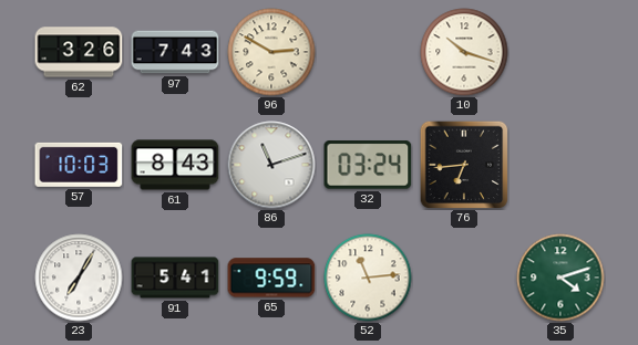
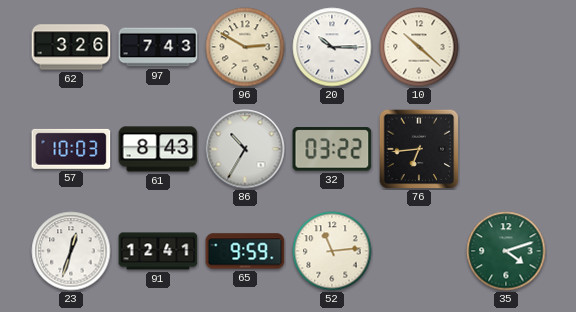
20: none -> 10:15
10: 10:18 -> 10:22
86: 11:12 -> 10:35
32: 03:24 -> 03:22
23: 7:05 -> 12:33
91: 5:41 -> 12:41
